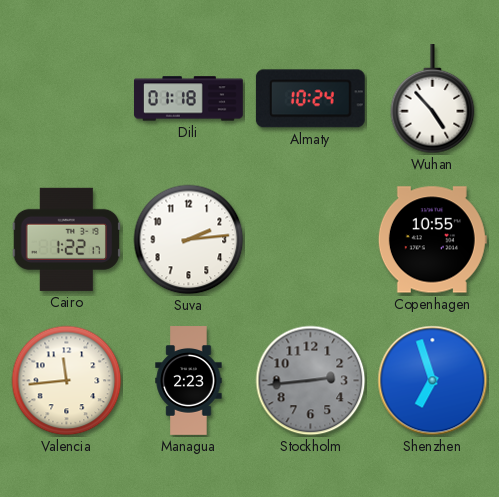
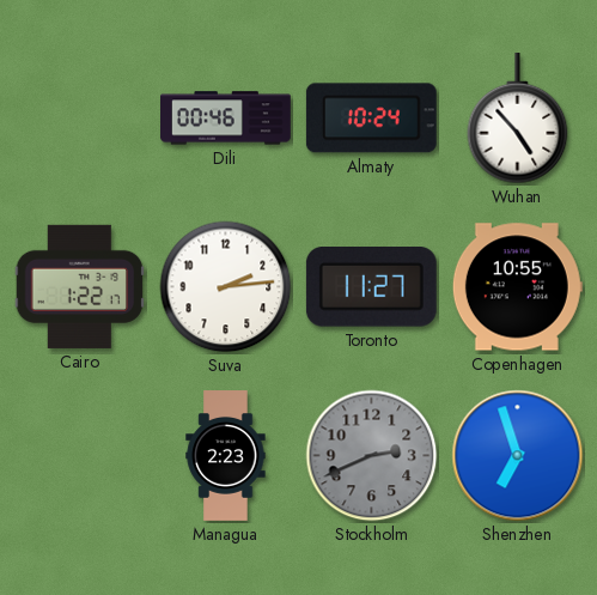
Dili: 01:18 -> 00:46
Toronto: none -> 11:27
Valencia: 11:44 -> none
Stockholm: 2:44 -> 2:41
